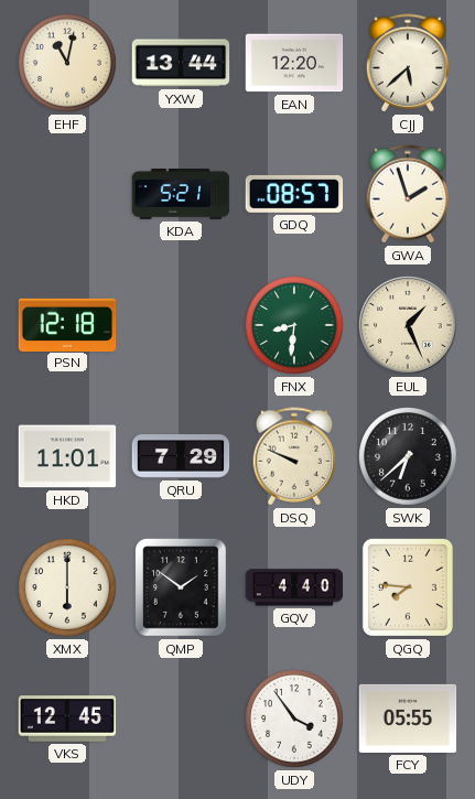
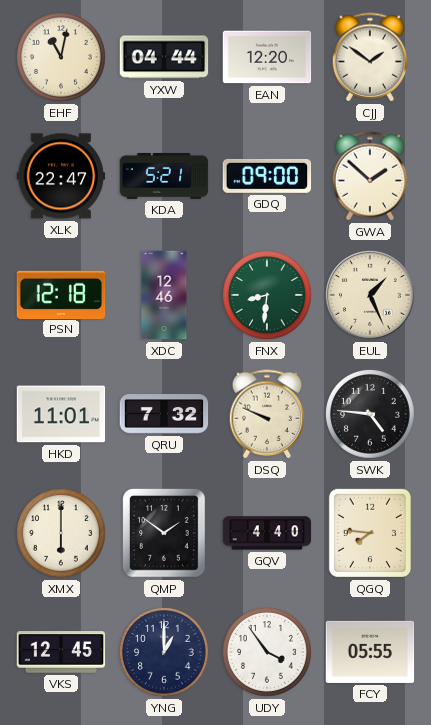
YXW: 13:44 -> 04:44
CJJ: 5:38 -> 1:51
XLK: none -> 22:47
GDQ: 08:57 -> 09:00
GWA: 1:57 -> 1:52
XDC: none -> 12:46
QRU: 7:29 -> 7:32
SWK: 6:38 -> 4:46
YNG: none -> 1:00
